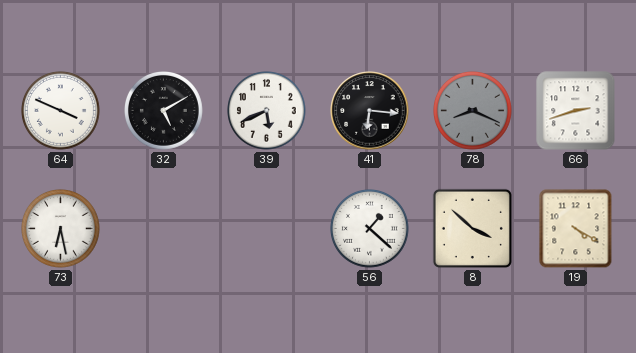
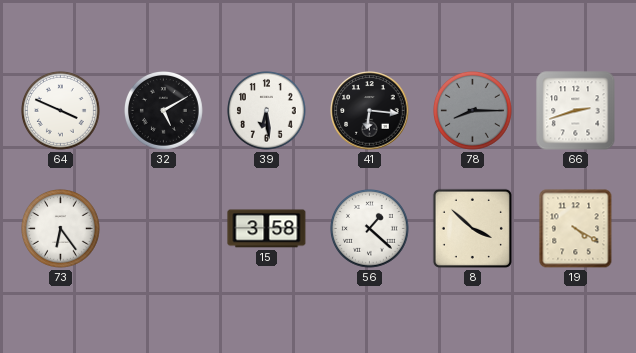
39: 5:41 -> 6:29
78: 8:19 -> 8:15
73: 6:28 -> 6:24
15: none -> 3:58
